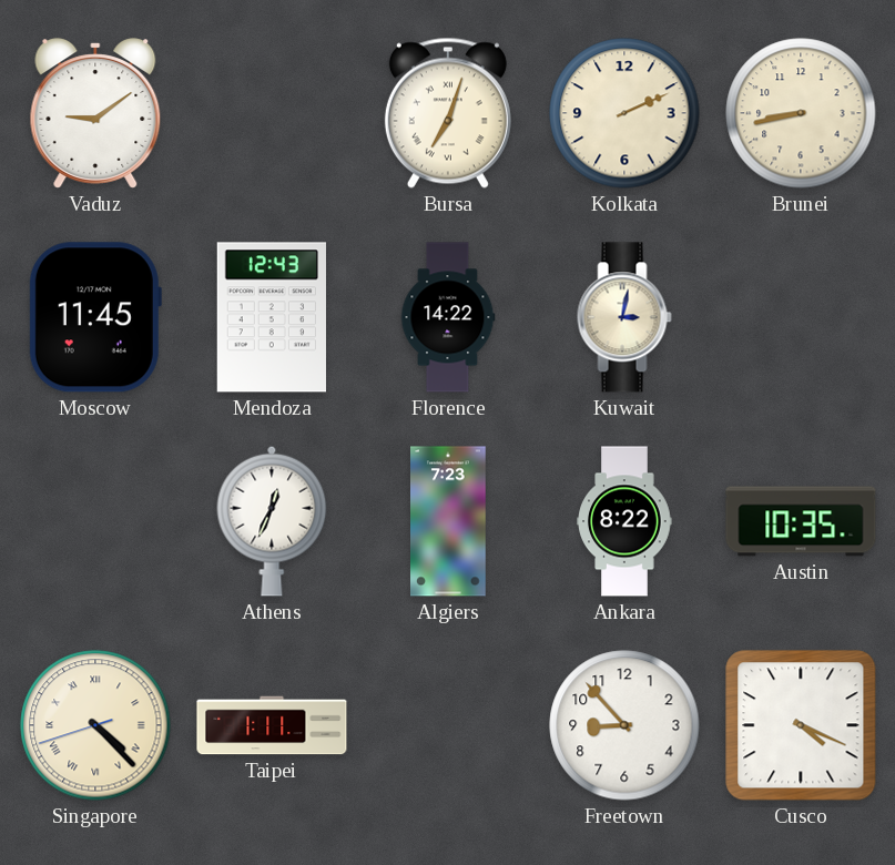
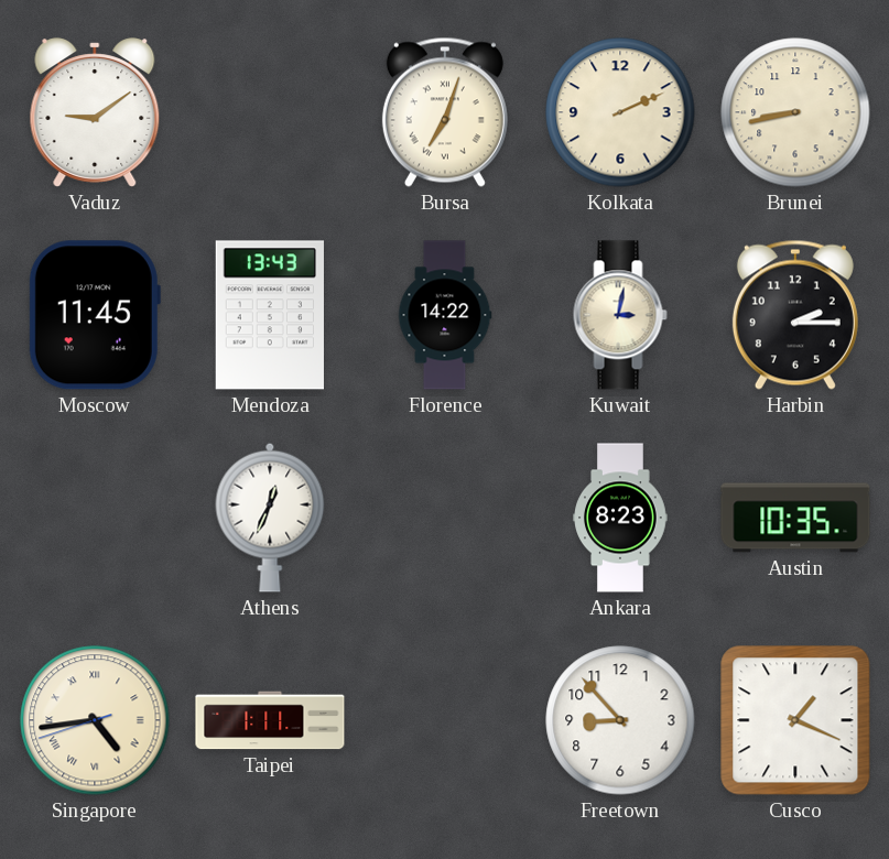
Mendoza: 12:43 -> 13:43
Harbin: none -> 2:15
Algiers: 7:23 -> none
Ankara: 8:22 -> 8:23
Singapore: 4:22 -> 4:43
Cusco: 4:19 -> 1:19
